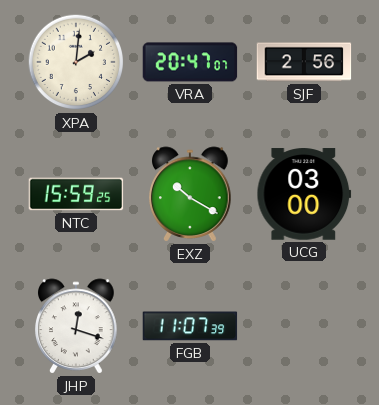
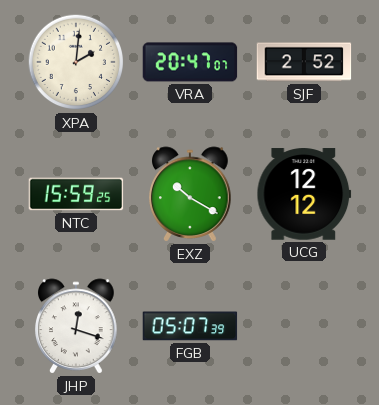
SJF: 2:56 -> 2:52
UCG: 03:00 -> 12:12
FGB: 11:07 -> 05:07
